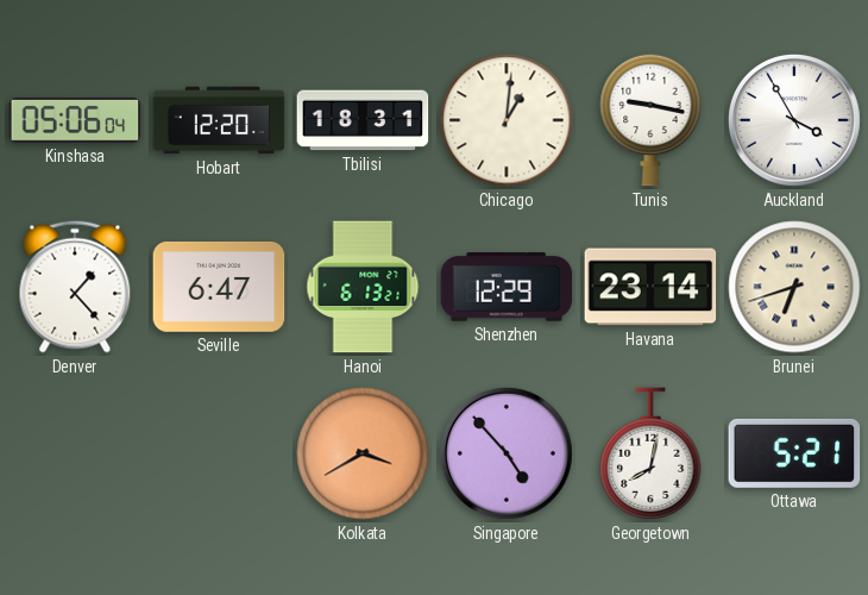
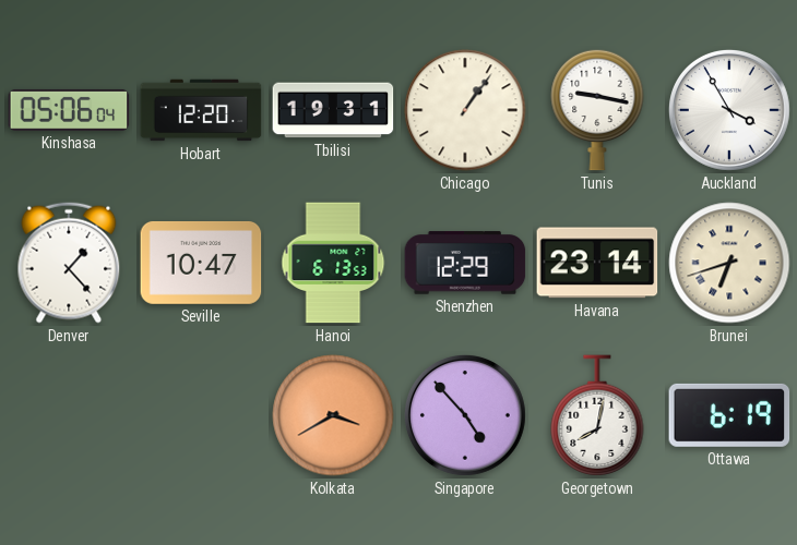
Tbilisi: 18:31 -> 19:31
Chicago: 1:01 -> 1:06
Seville: 6:47 -> 10:47
Hanoi: 6:13:21 -> 6:13:53
Ottawa: 5:21 -> 6:19
